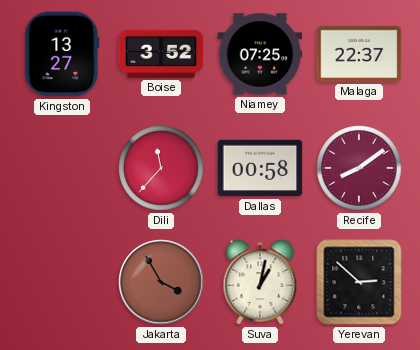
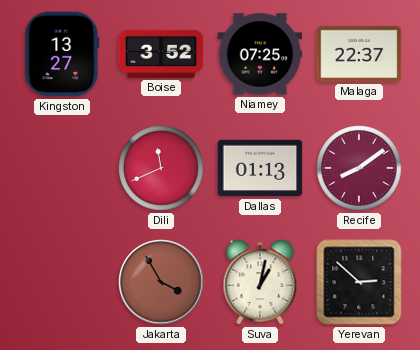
Dili: 11:37 -> 11:41
Dallas: 00:58 -> 01:13
